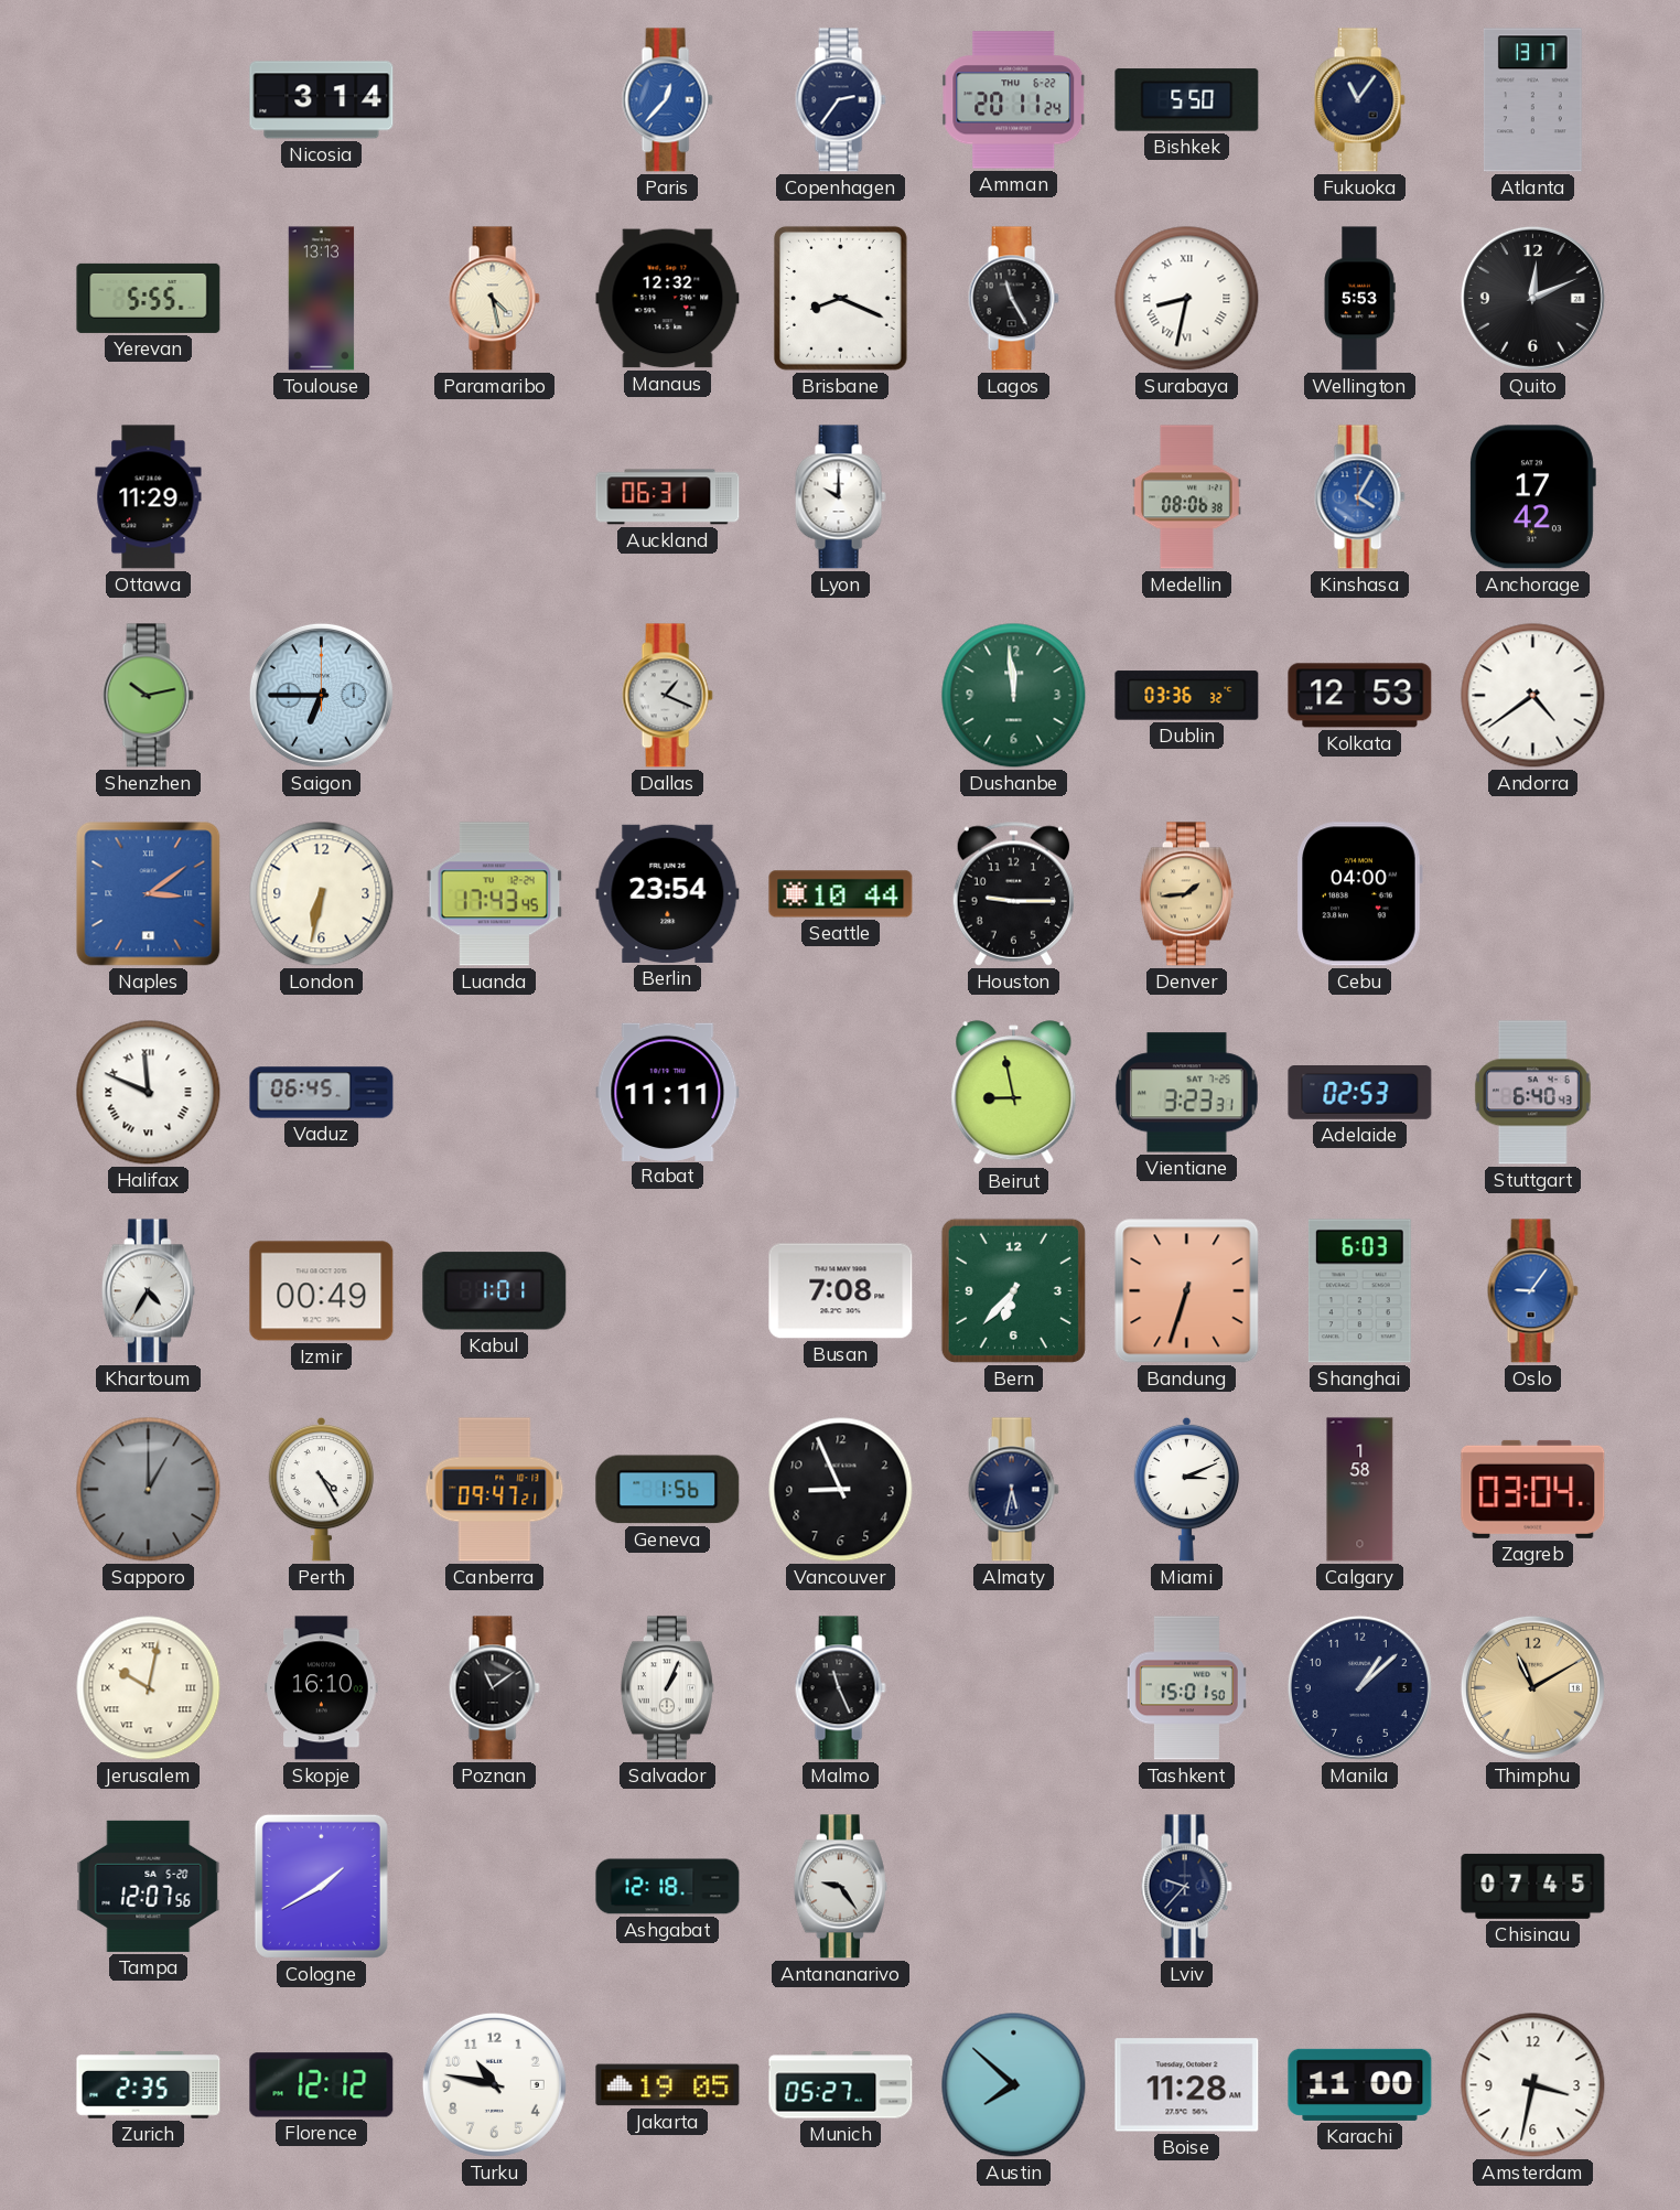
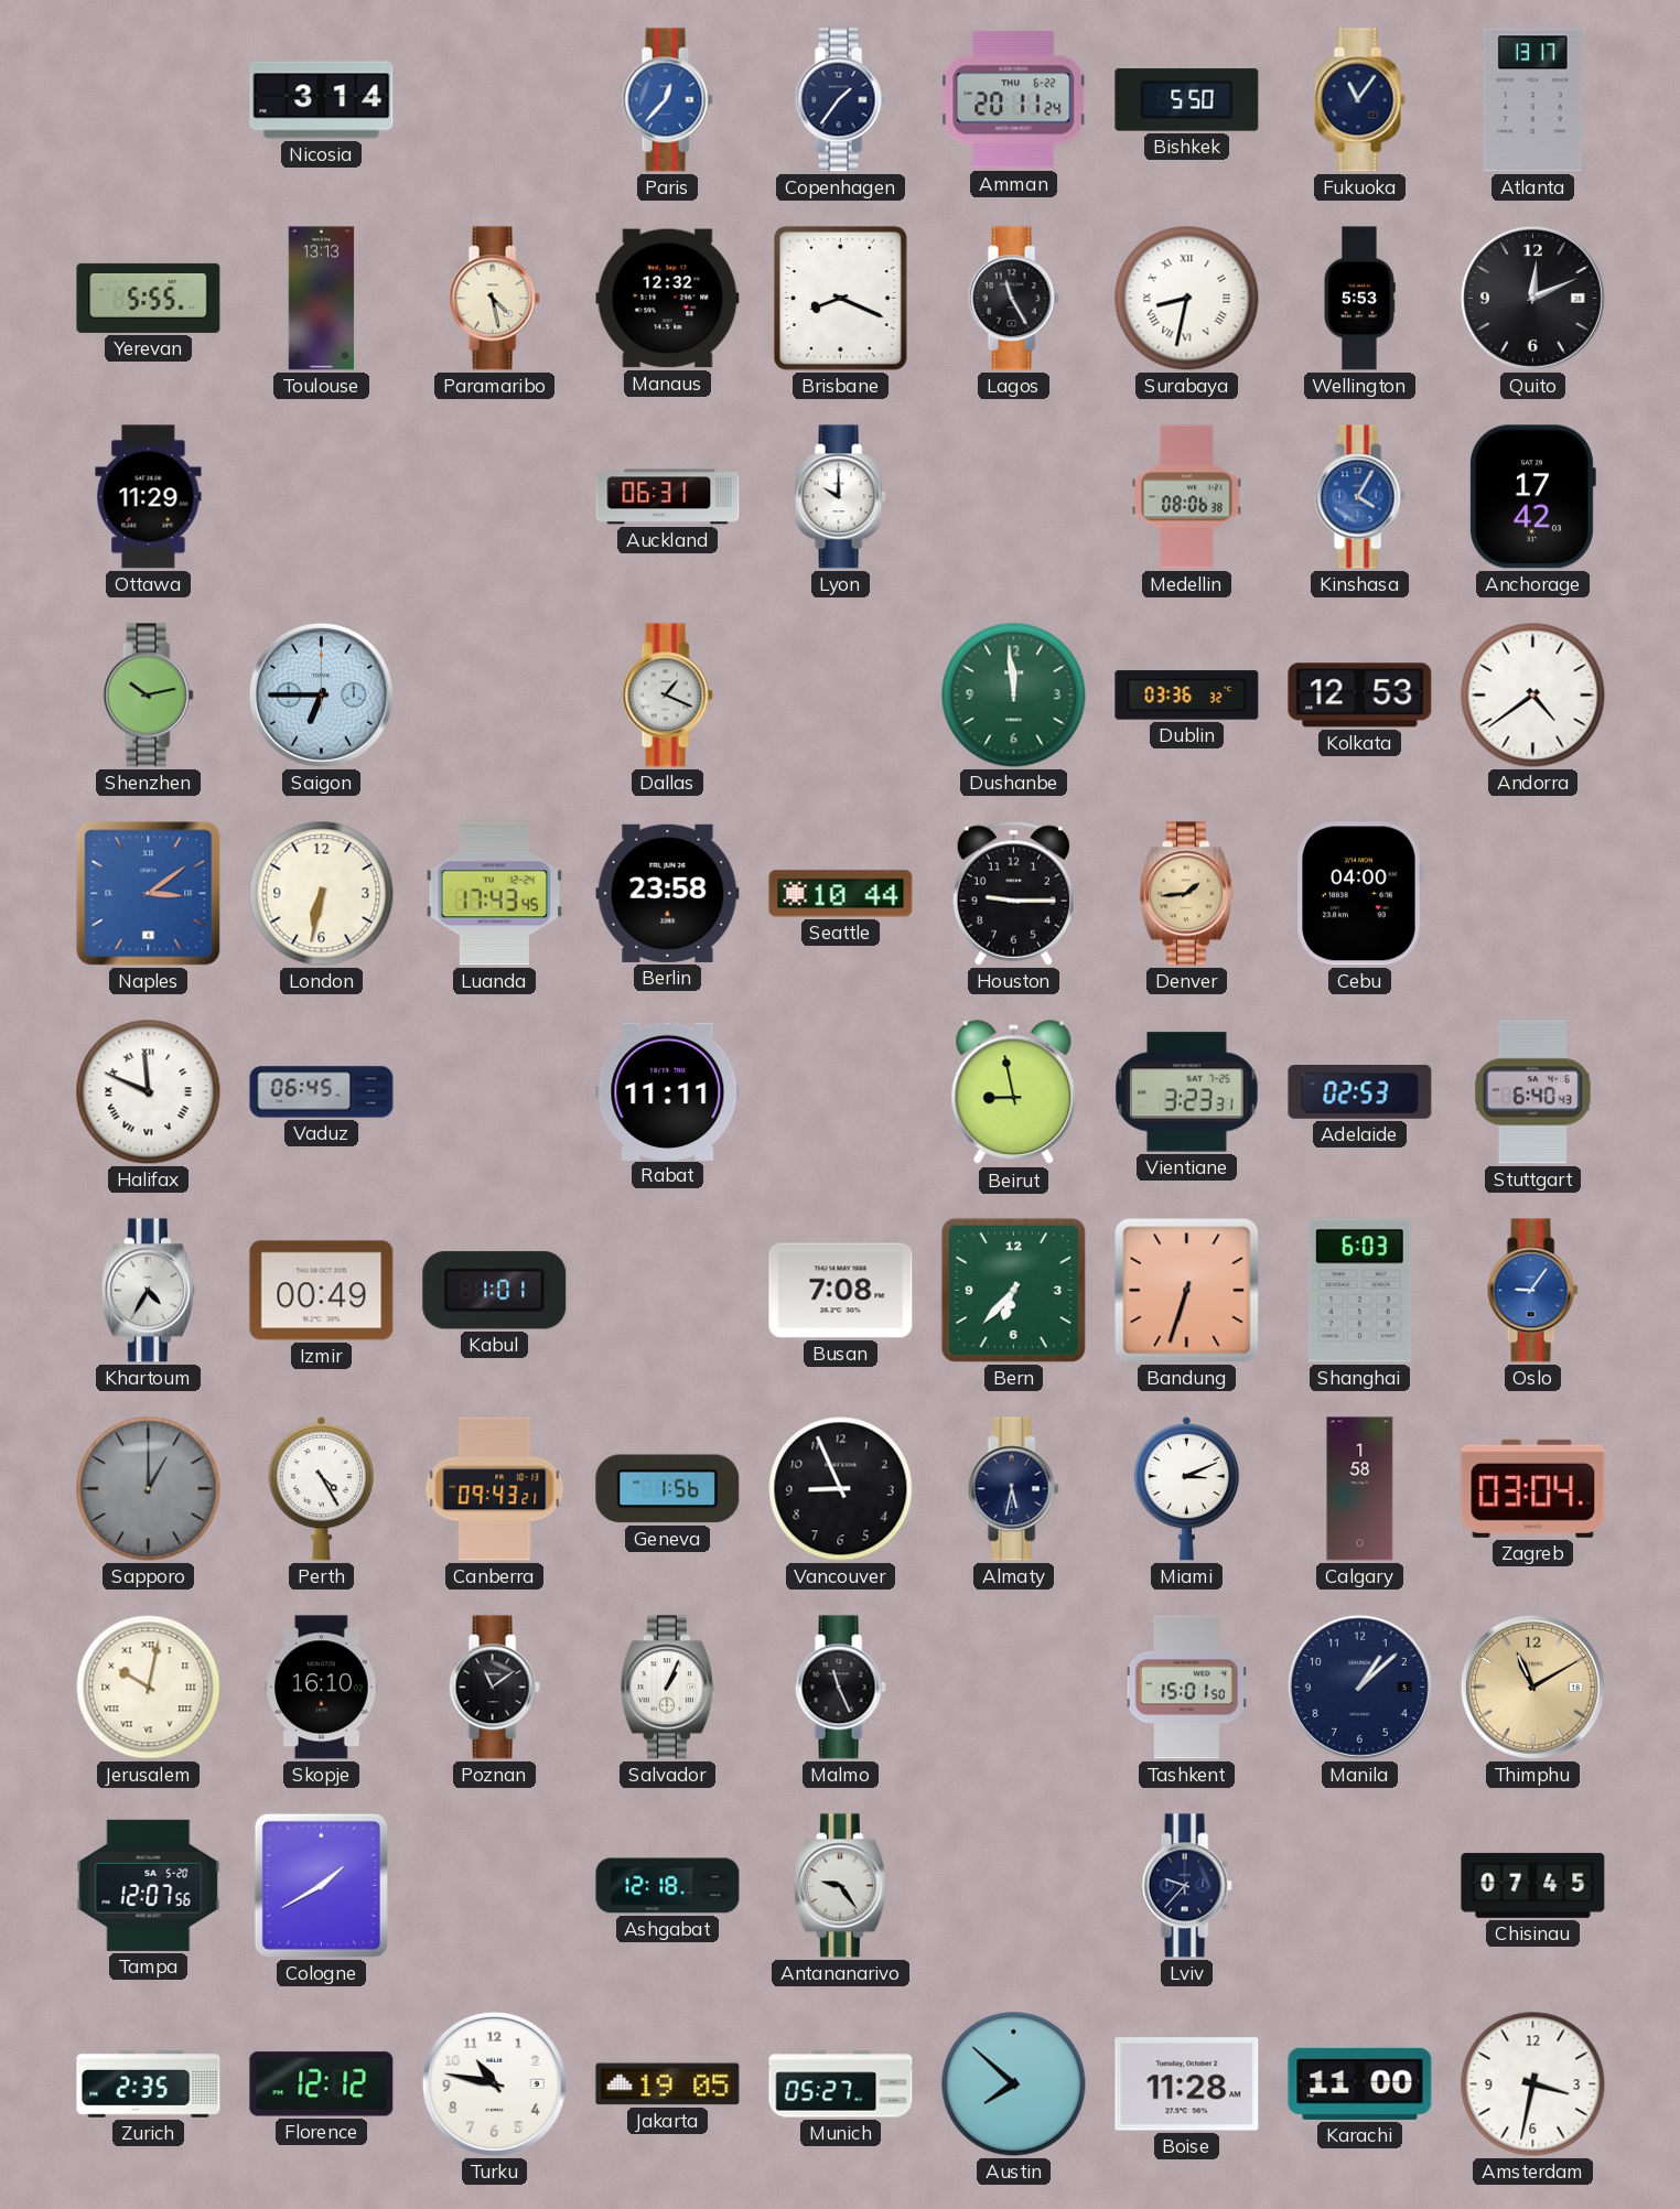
Copenhagen: 2:36 -> 1:36
Berlin: 23:54 -> 23:58
Canberra: 09:47 -> 09:43
